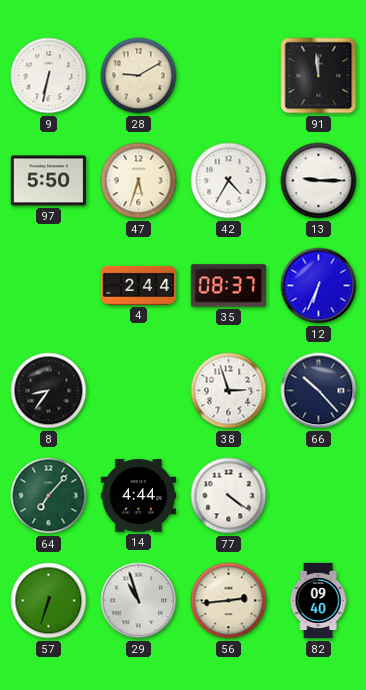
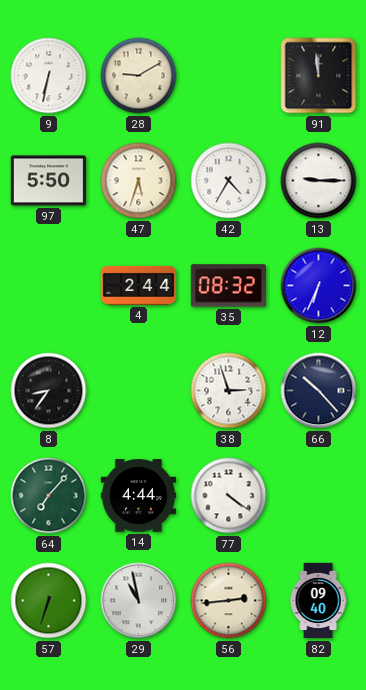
35: 08:37 -> 08:32
29: 10:57 -> 10:58
